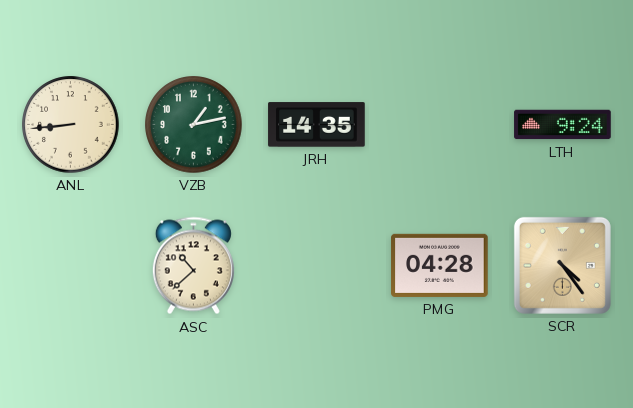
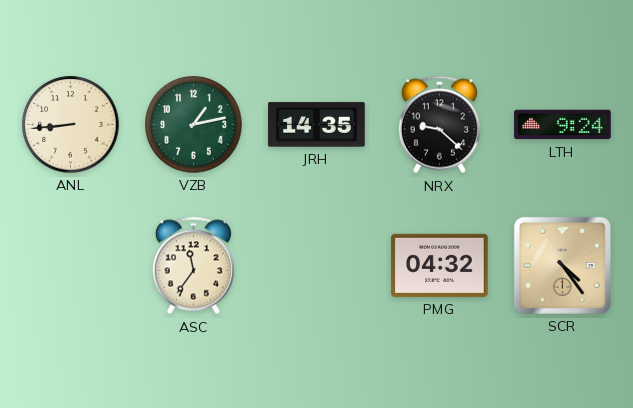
NRX: none -> 9:22
ASC: 10:38 -> 11:36
PMG: 04:28 -> 04:32
